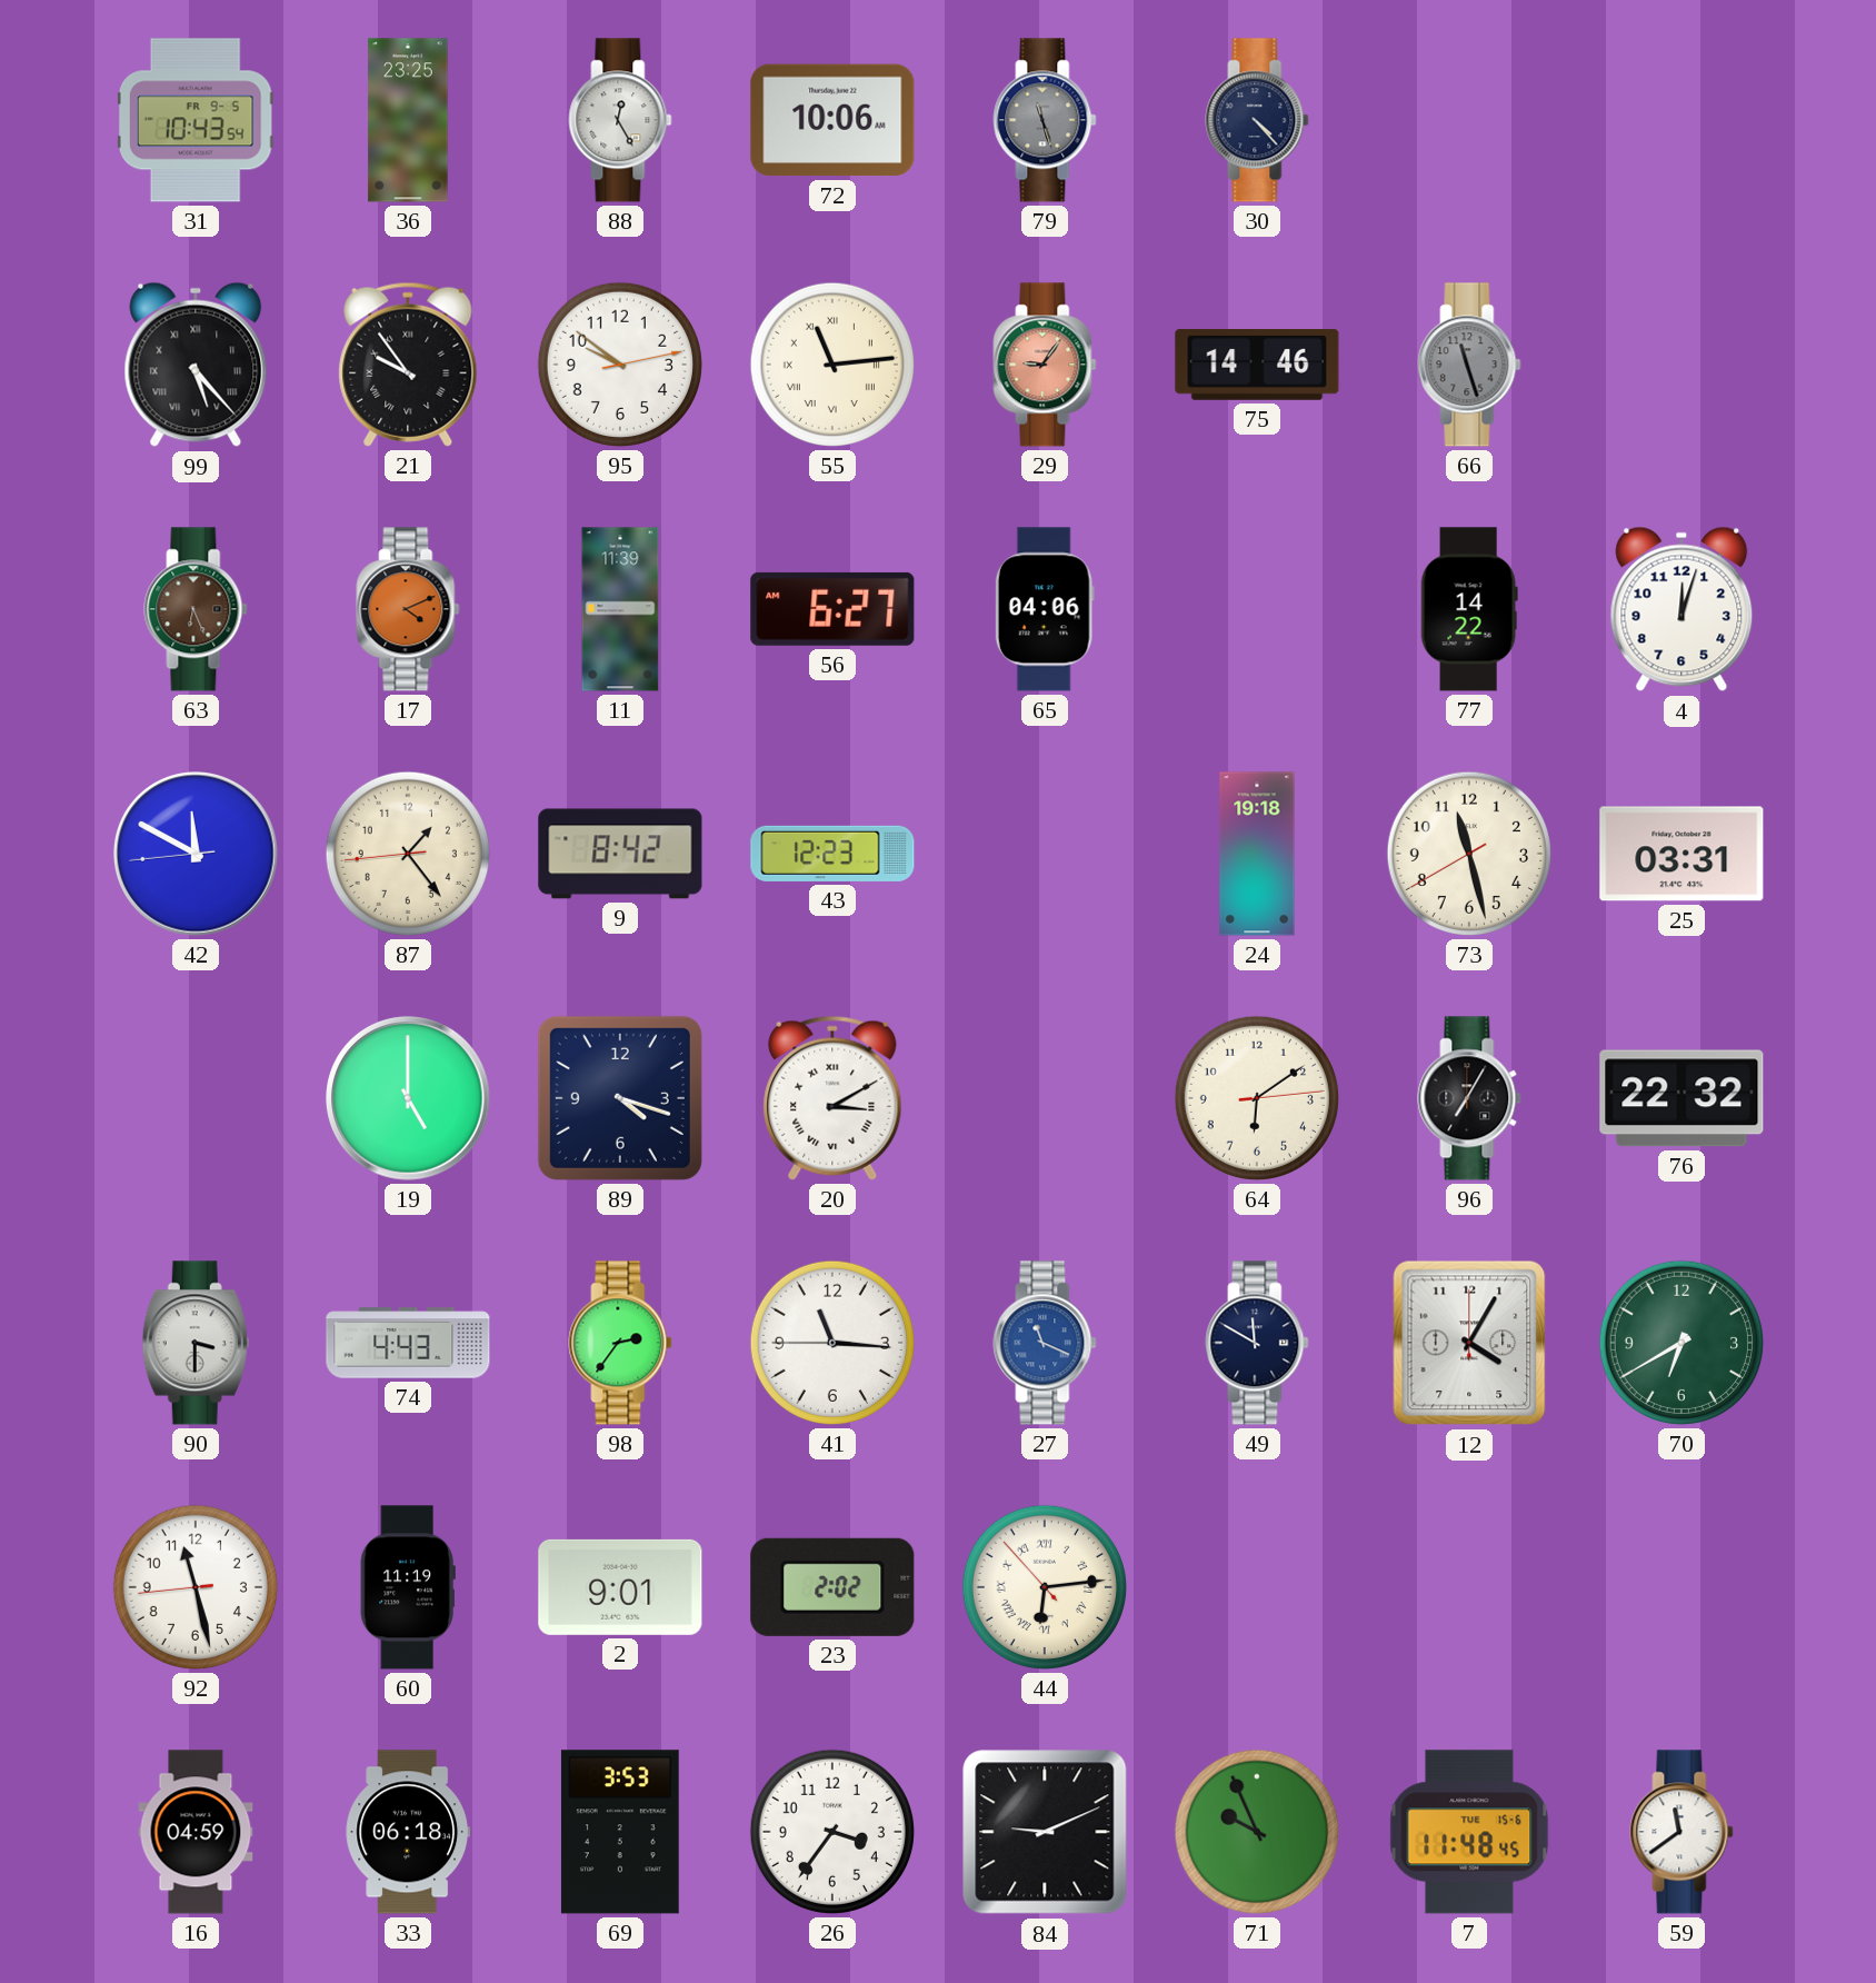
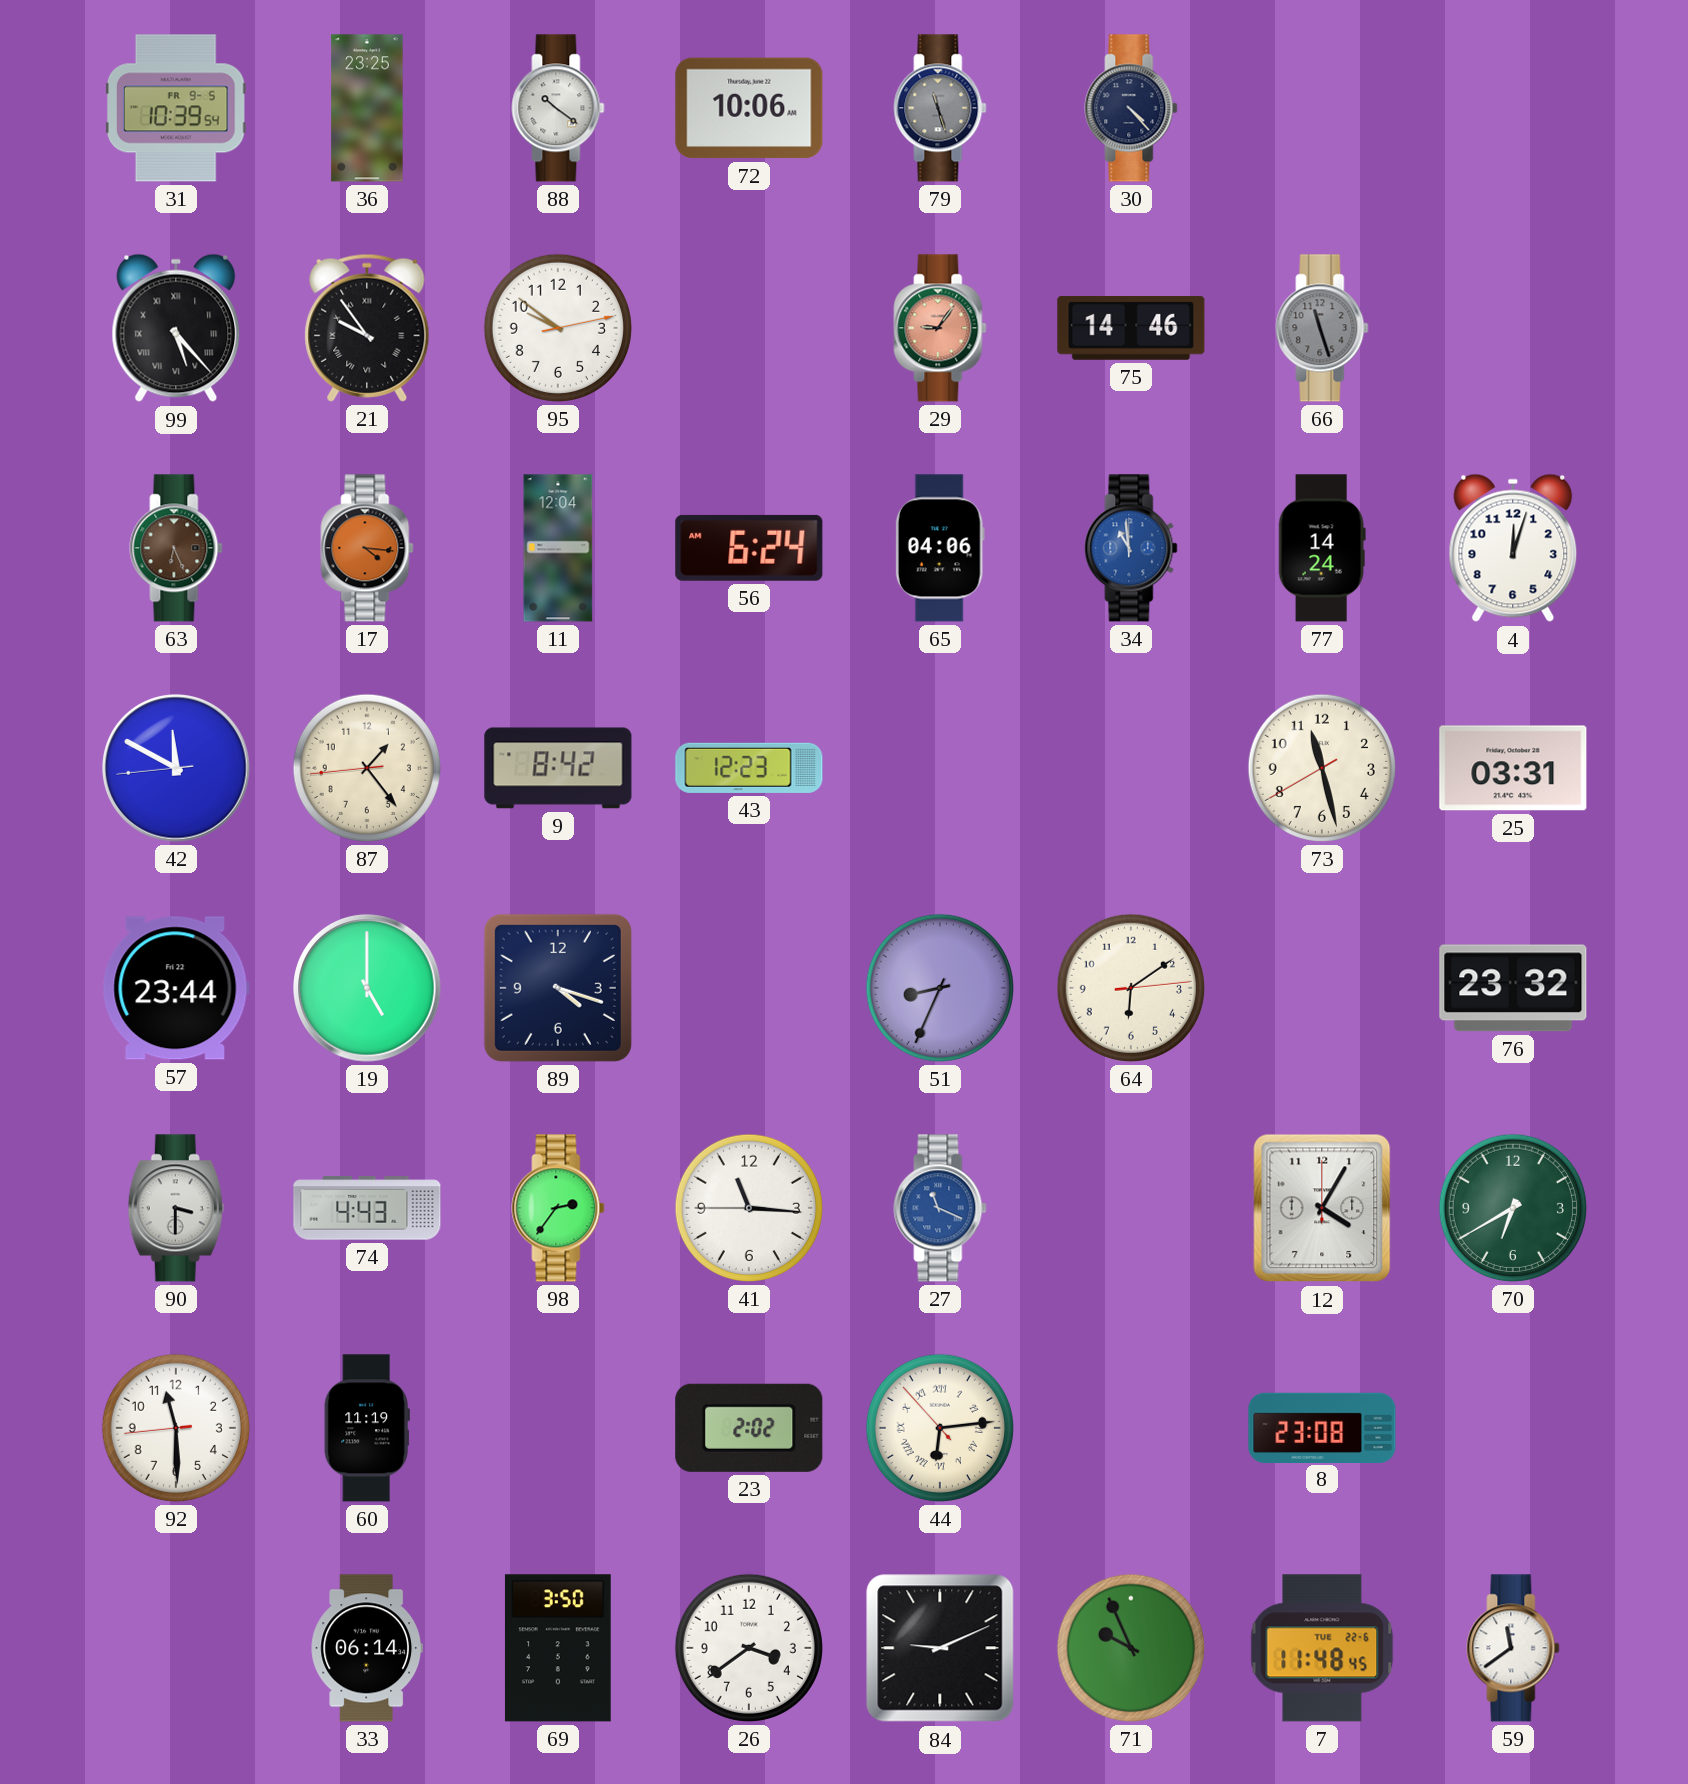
31: 10:43 -> 10:39
88: 12:25 -> 10:21
55: 11:14 -> none
17: 4:11 -> 4:16
11: 11:39 -> 12:04
56: 6:27 -> 6:24
34: none -> 10:59
77: 14:22 -> 14:24
24: 19:18 -> none
57: none -> 23:44
20: 3:10 -> none
51: none -> 8:34
96: 7:05 -> none
76: 22:32 -> 23:32
49: 11:50 -> none
92: 11:27 -> 11:29
2: 9:01 -> none
8: none -> 23:08
16: 04:59 -> none
33: 06:18 -> 06:14
69: 3:53 -> 3:50
26: 3:36 -> 3:39
7 date: TUE 15-6 -> TUE 22-6
